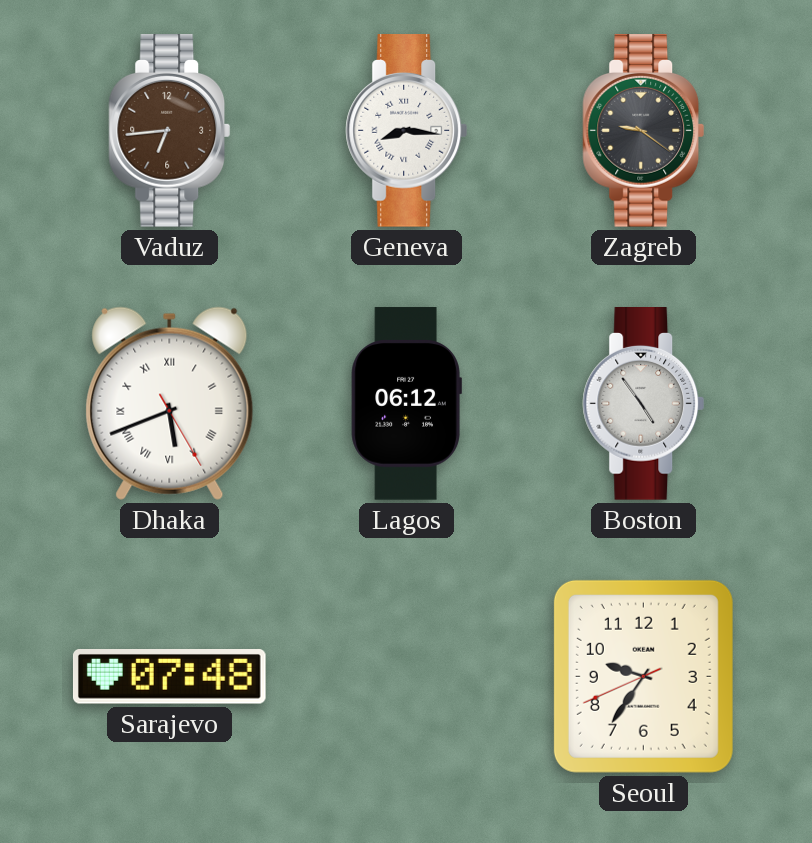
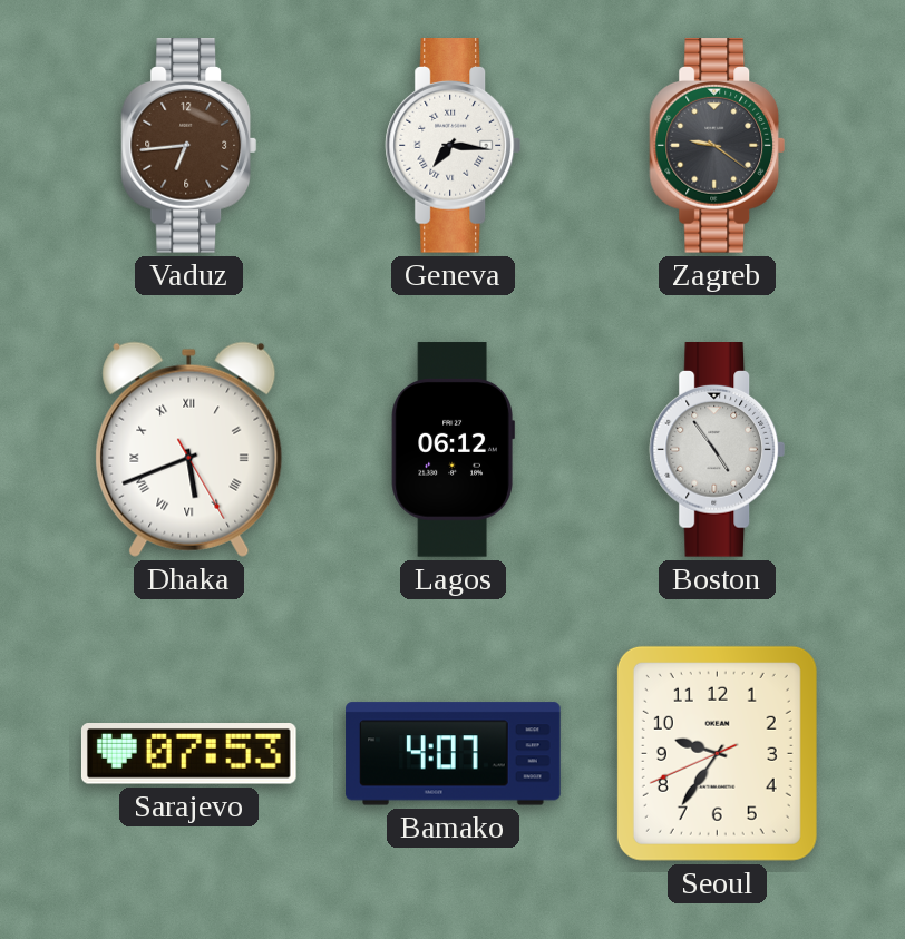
Geneva: 8:16 -> 7:16
Sarajevo: 07:48 -> 07:53
Bamako: none -> 4:07
